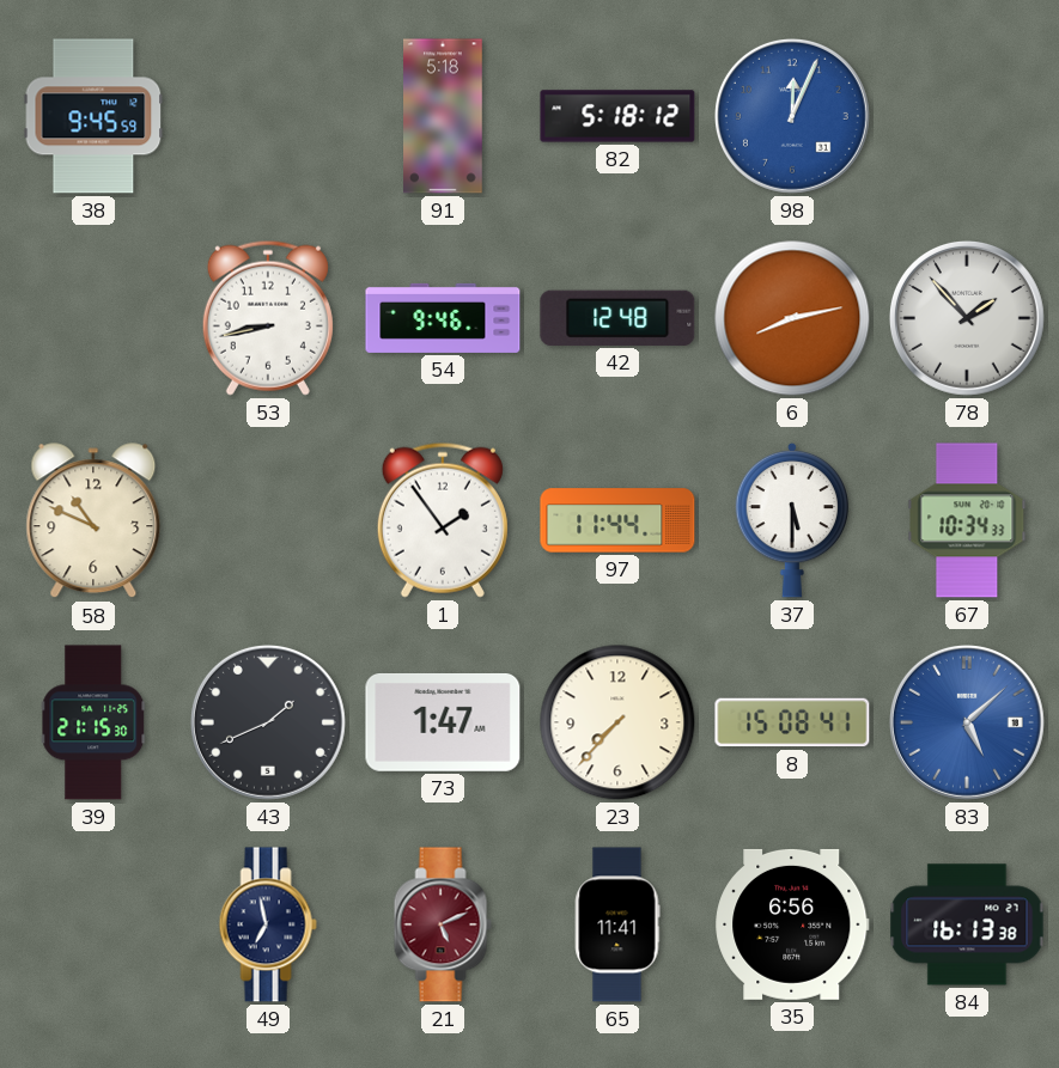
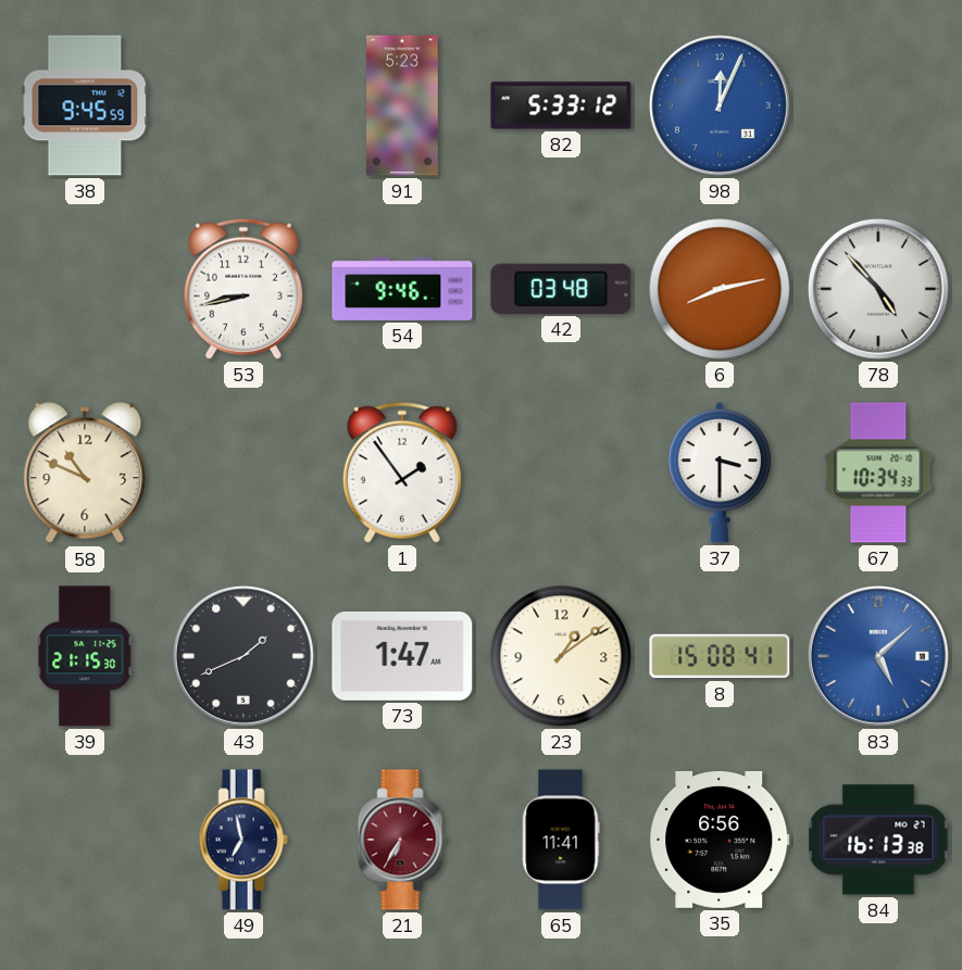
91: 5:18 -> 5:23
82: 5:18 -> 5:33
42: 12:48 -> 03:48
78: 1:53 -> 4:53
97: 11:44 -> none
37: 5:30 -> 3:30
23: 7:37 -> 1:09
21: 5:11 -> 6:35
